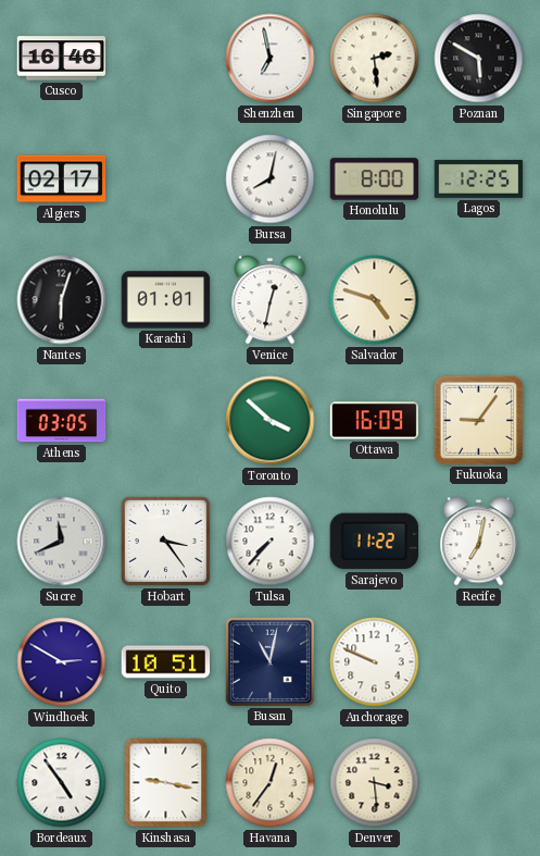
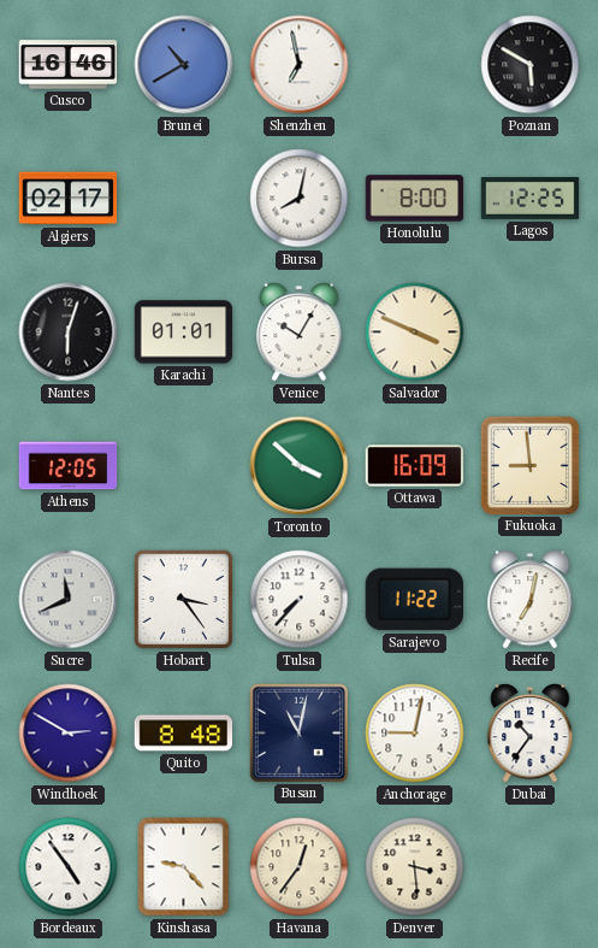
Brunei: none -> 10:40
Singapore: 2:29 -> none
Venice: 12:32 -> 10:05
Salvador: 4:48 -> 3:49
Athens: 03:05 -> 12:05
Fukuoka: 9:06 -> 8:59
Quito: 10:51 -> 8:48
Anchorage: 9:49 -> 9:02
Dubai: none -> 10:36
Kinshasa: 9:17 -> 9:23
